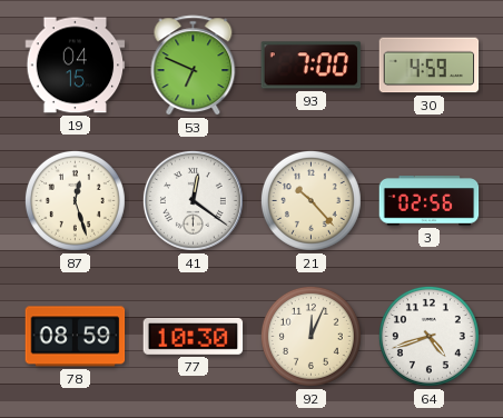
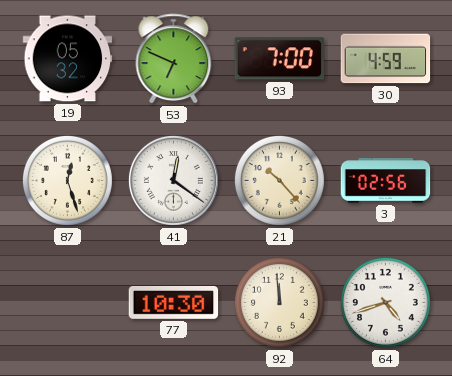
19: 04:15 -> 05:32
78: 08:59 -> none
92: 12:04 -> 11:59
